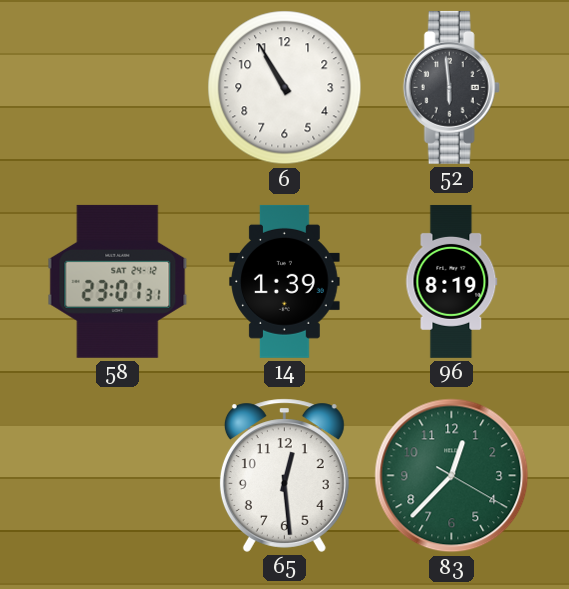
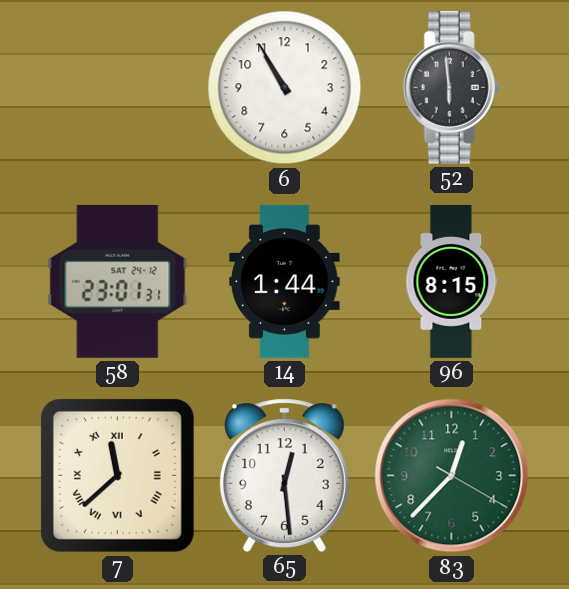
14: 1:39 -> 1:44
96: 8:19 -> 8:15
7: none -> 11:38
